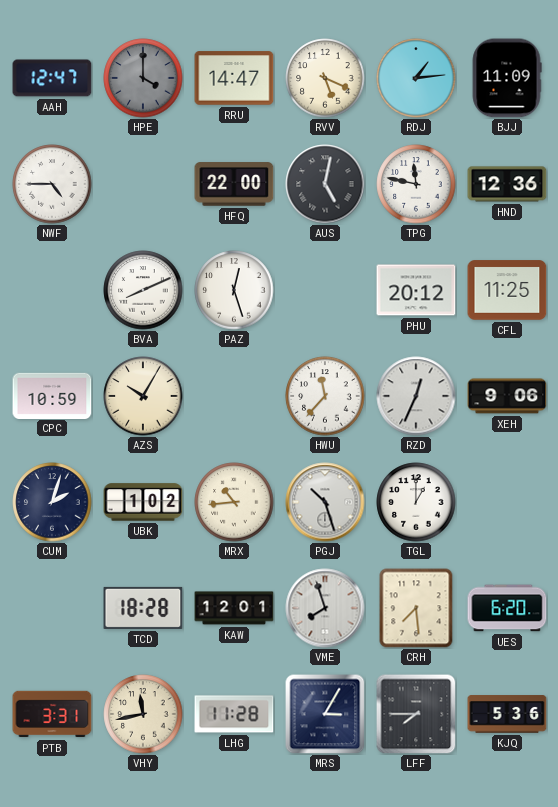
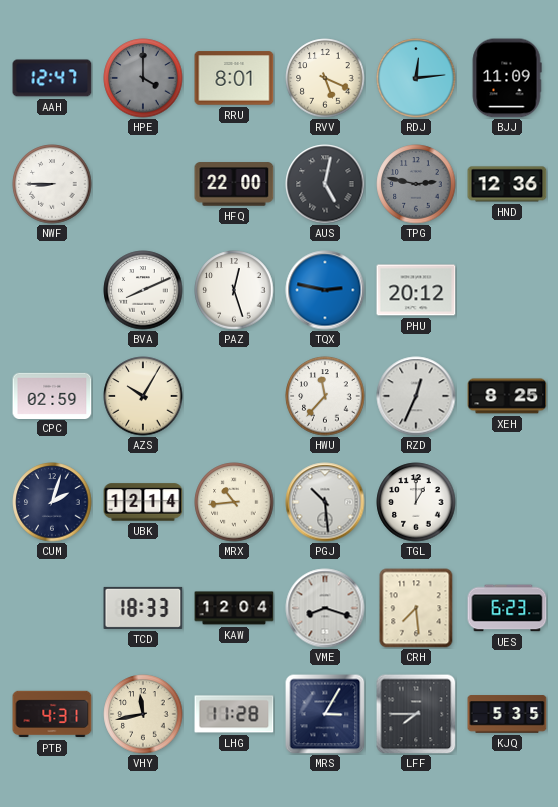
RRU: 14:47 -> 8:01
RDJ: 1:14 -> 12:14
NWF: 4:45 -> 8:45
TPG: 11:47 -> 2:47
TPG dial: white -> grey
TQX: none -> 2:47
CFL: 11:25 -> none
CPC: 10:59 -> 02:59
XEH: 9:06 -> 8:25
UBK: 1:02 -> 12:14
PGJ: 10:27 -> 10:29
TCD: 18:28 -> 18:33
KAW: 12:01 -> 12:04
VME: 7:57 -> 8:18
UES: 6:20 -> 6:23
PTB: 3:31 -> 4:31
KJQ: 5:36 -> 5:35
